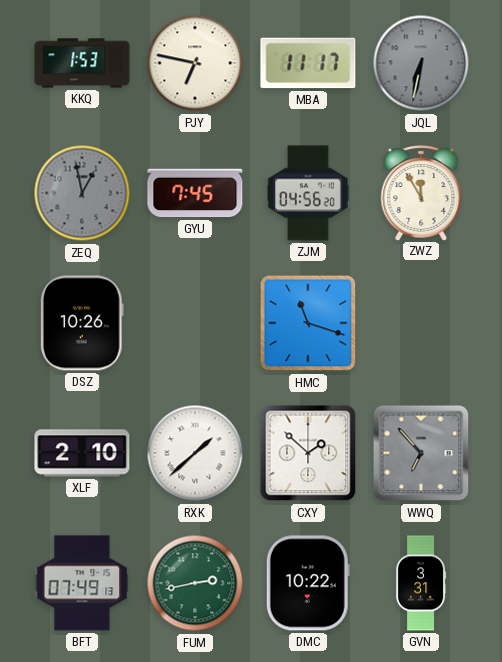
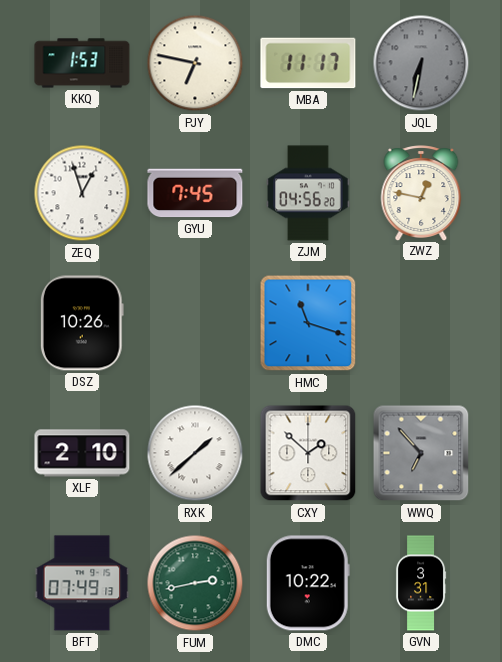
ZEQ: 12:58 -> 12:57
ZEQ dial: grey -> white
ZWZ: 11:55 -> 12:47
